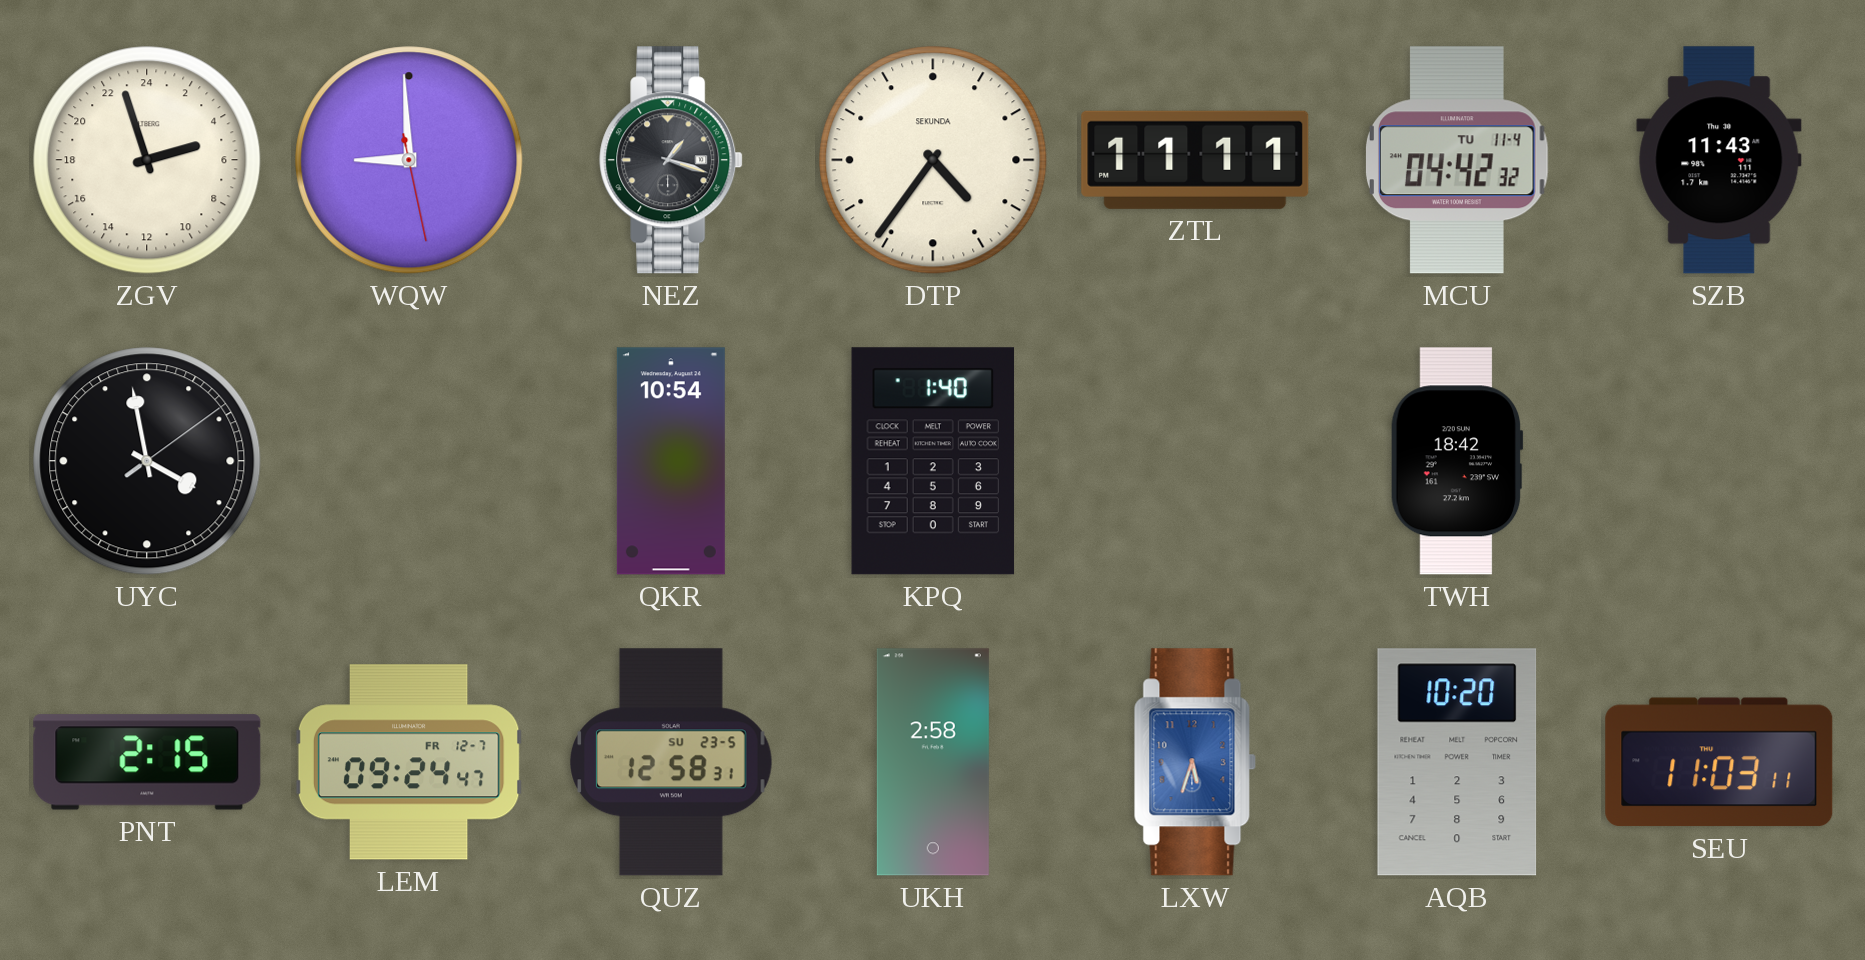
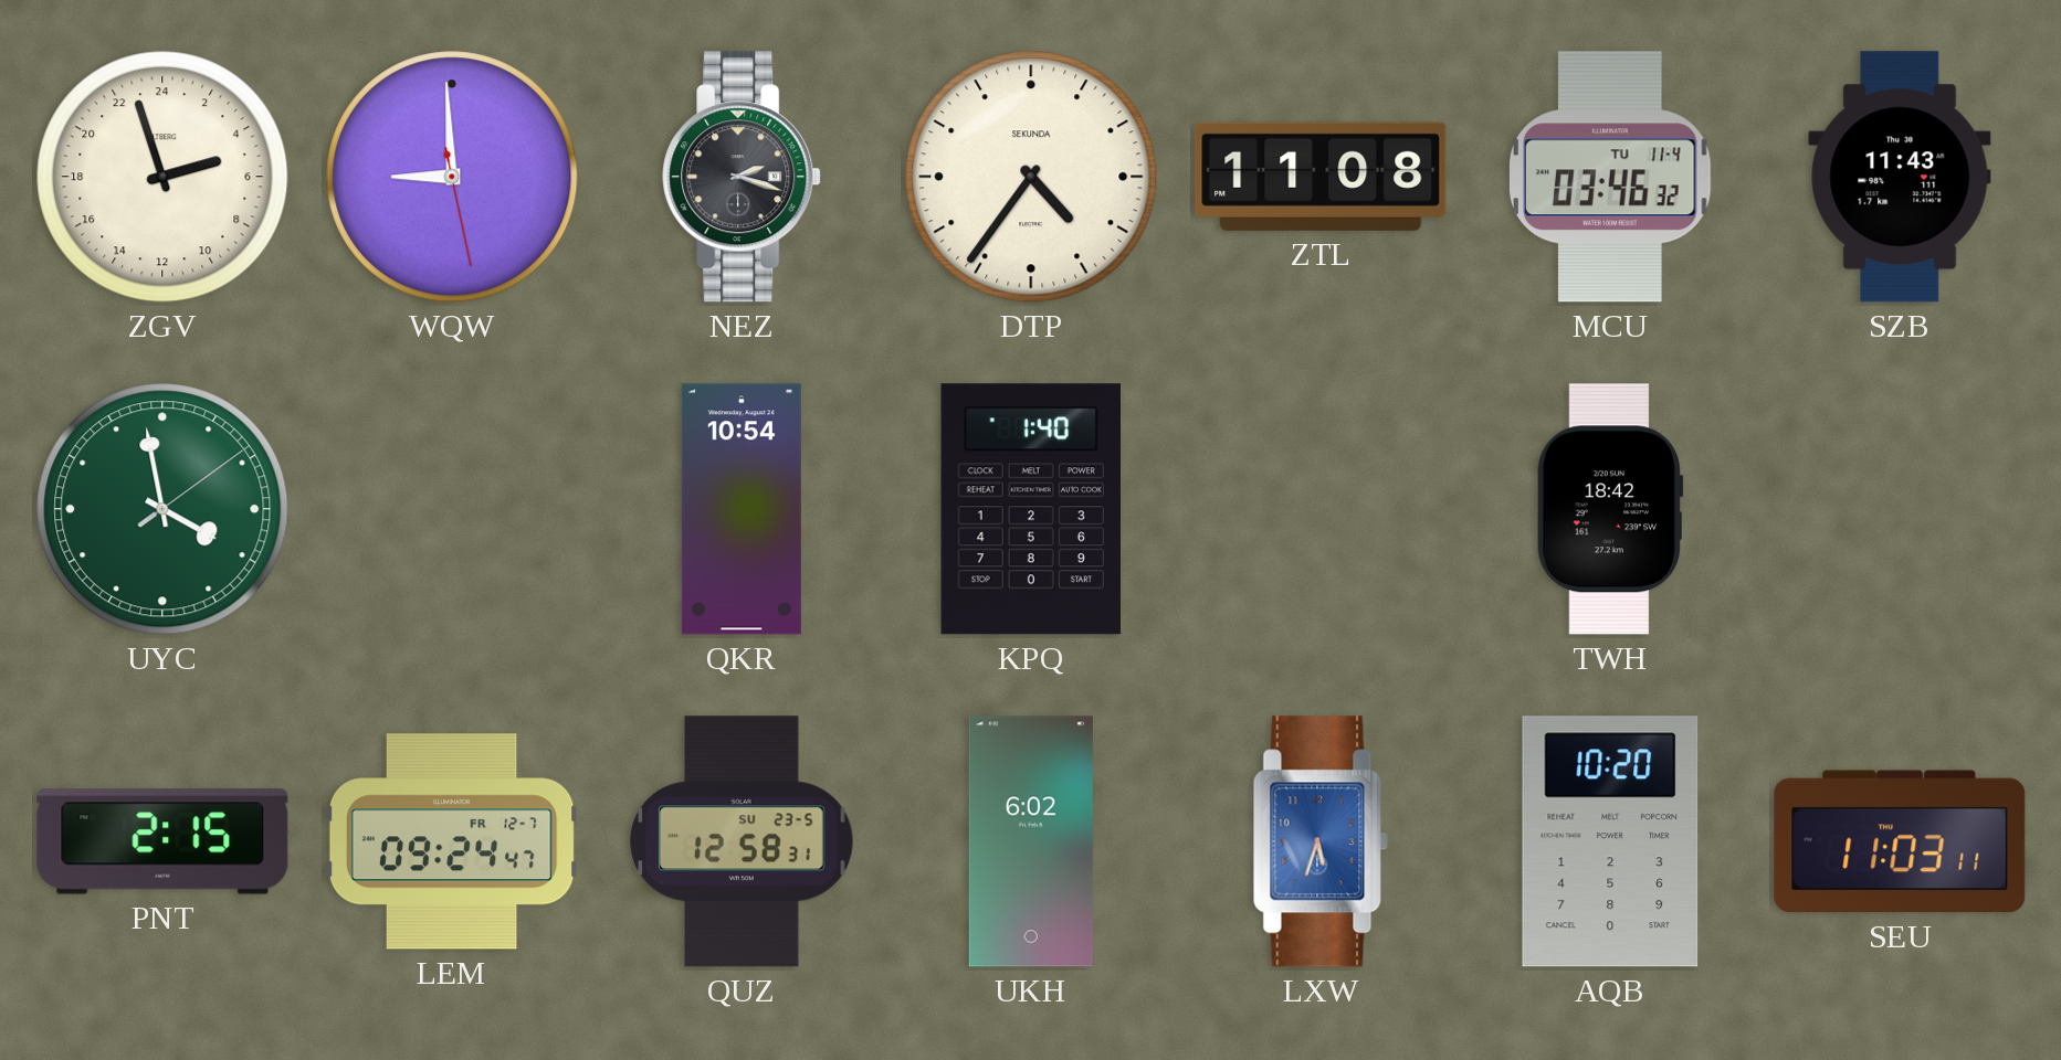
NEZ: 1:18 -> 2:18
ZTL: 11:11 -> 11:08
MCU: 04:42 -> 03:46
UYC dial: black -> green
UKH: 2:58 -> 6:02
